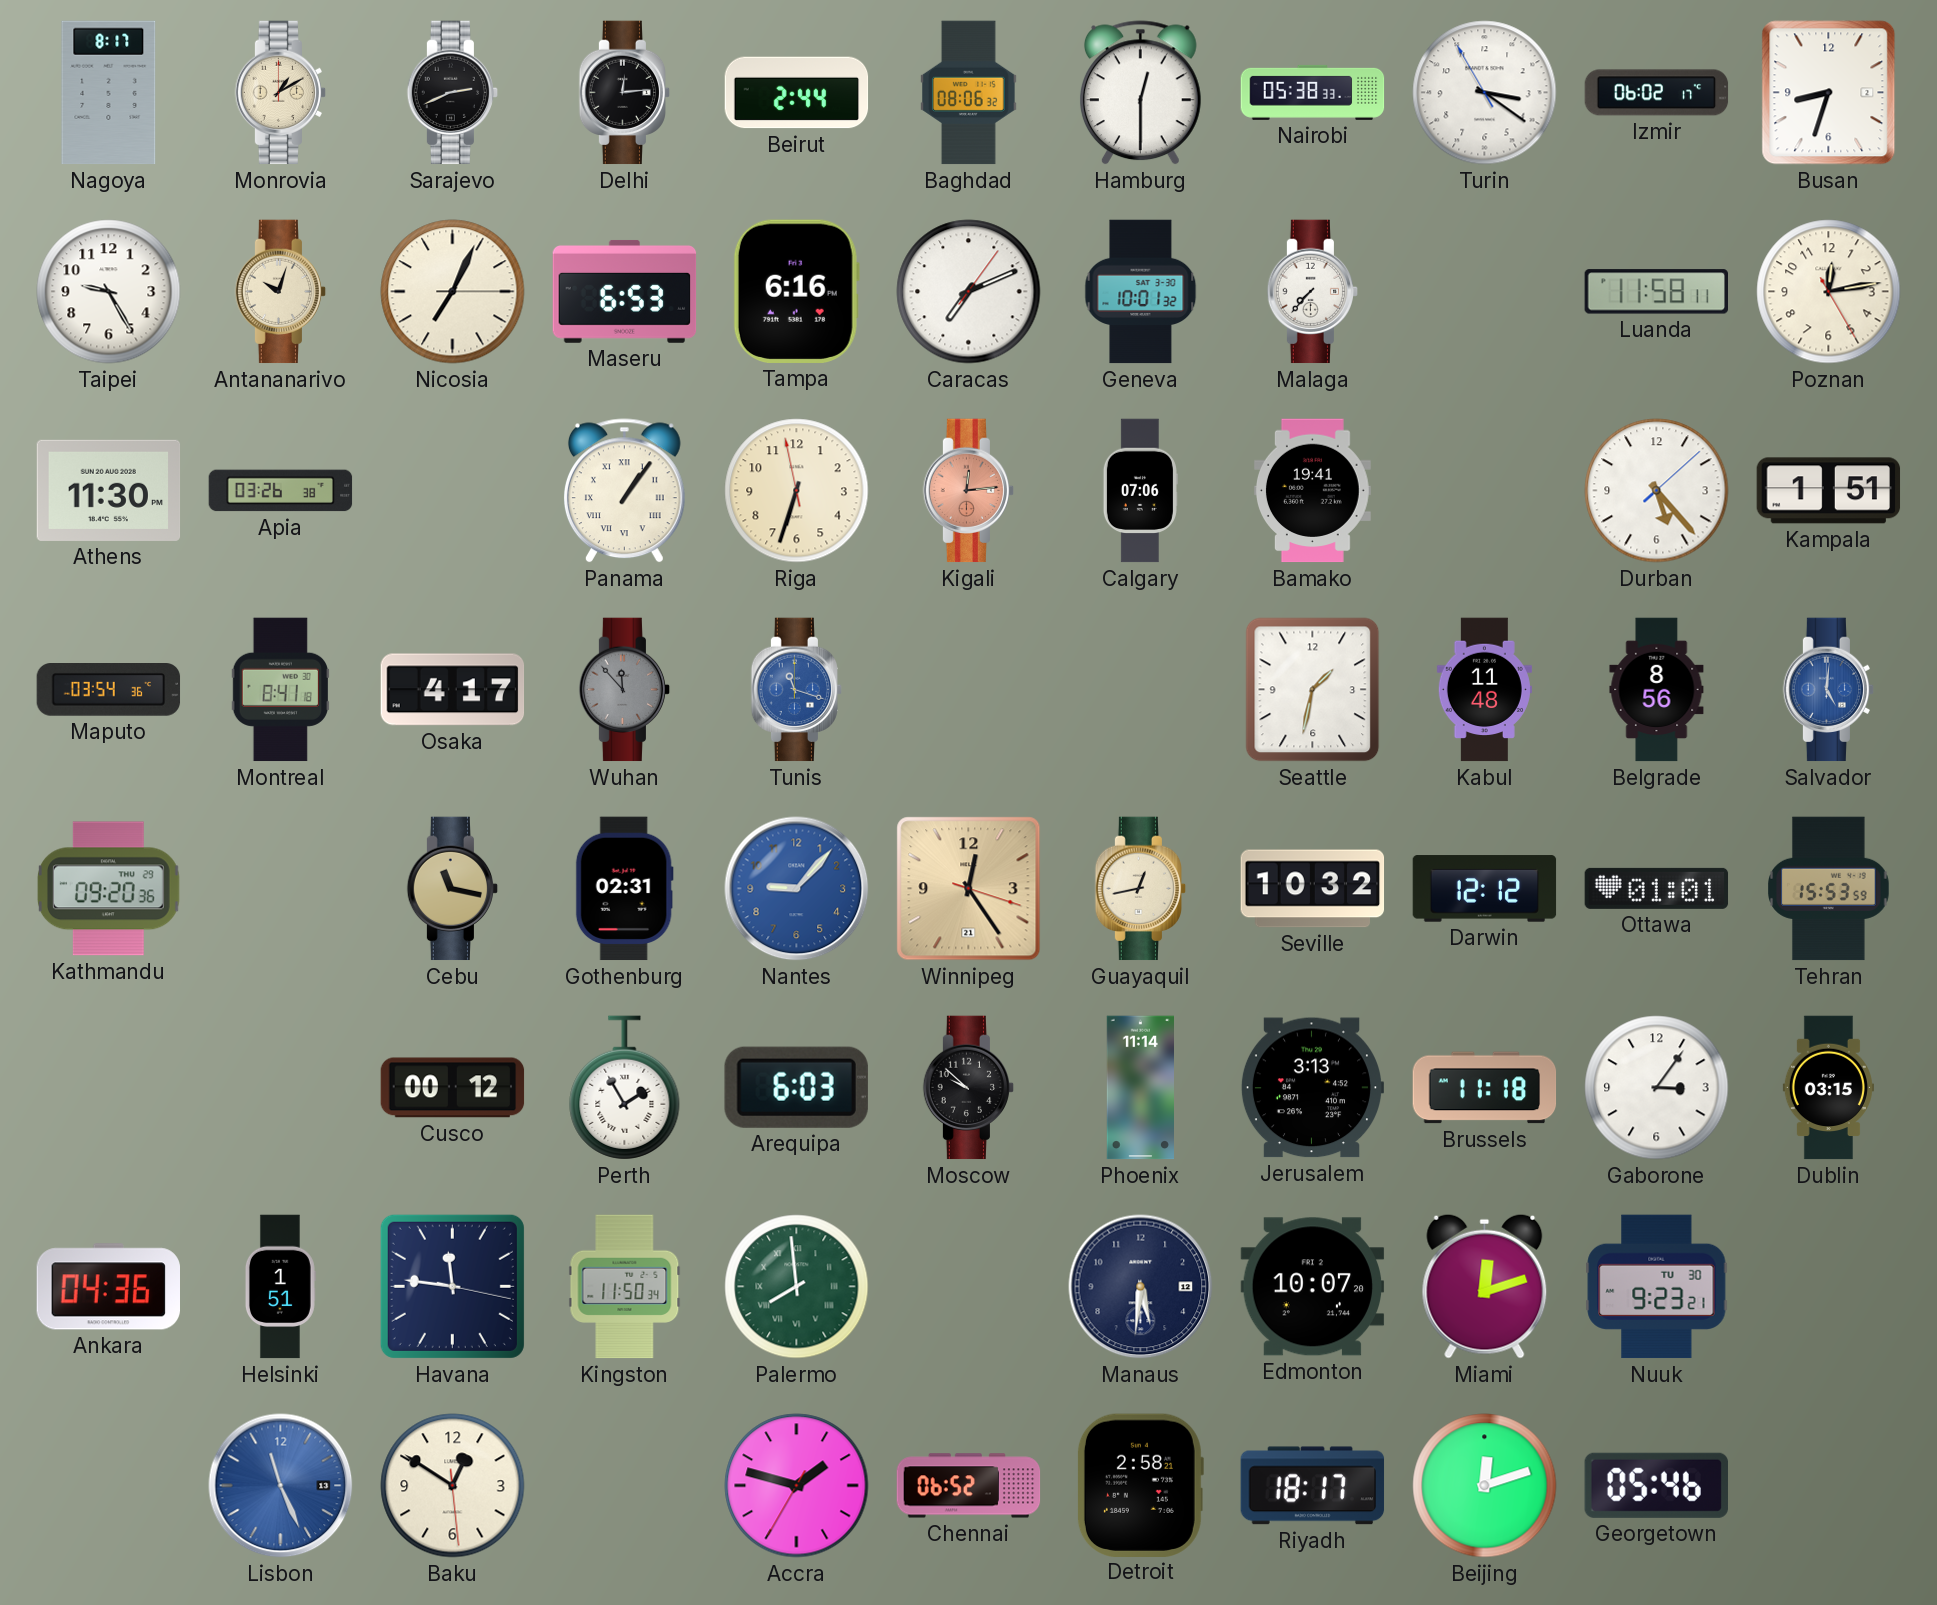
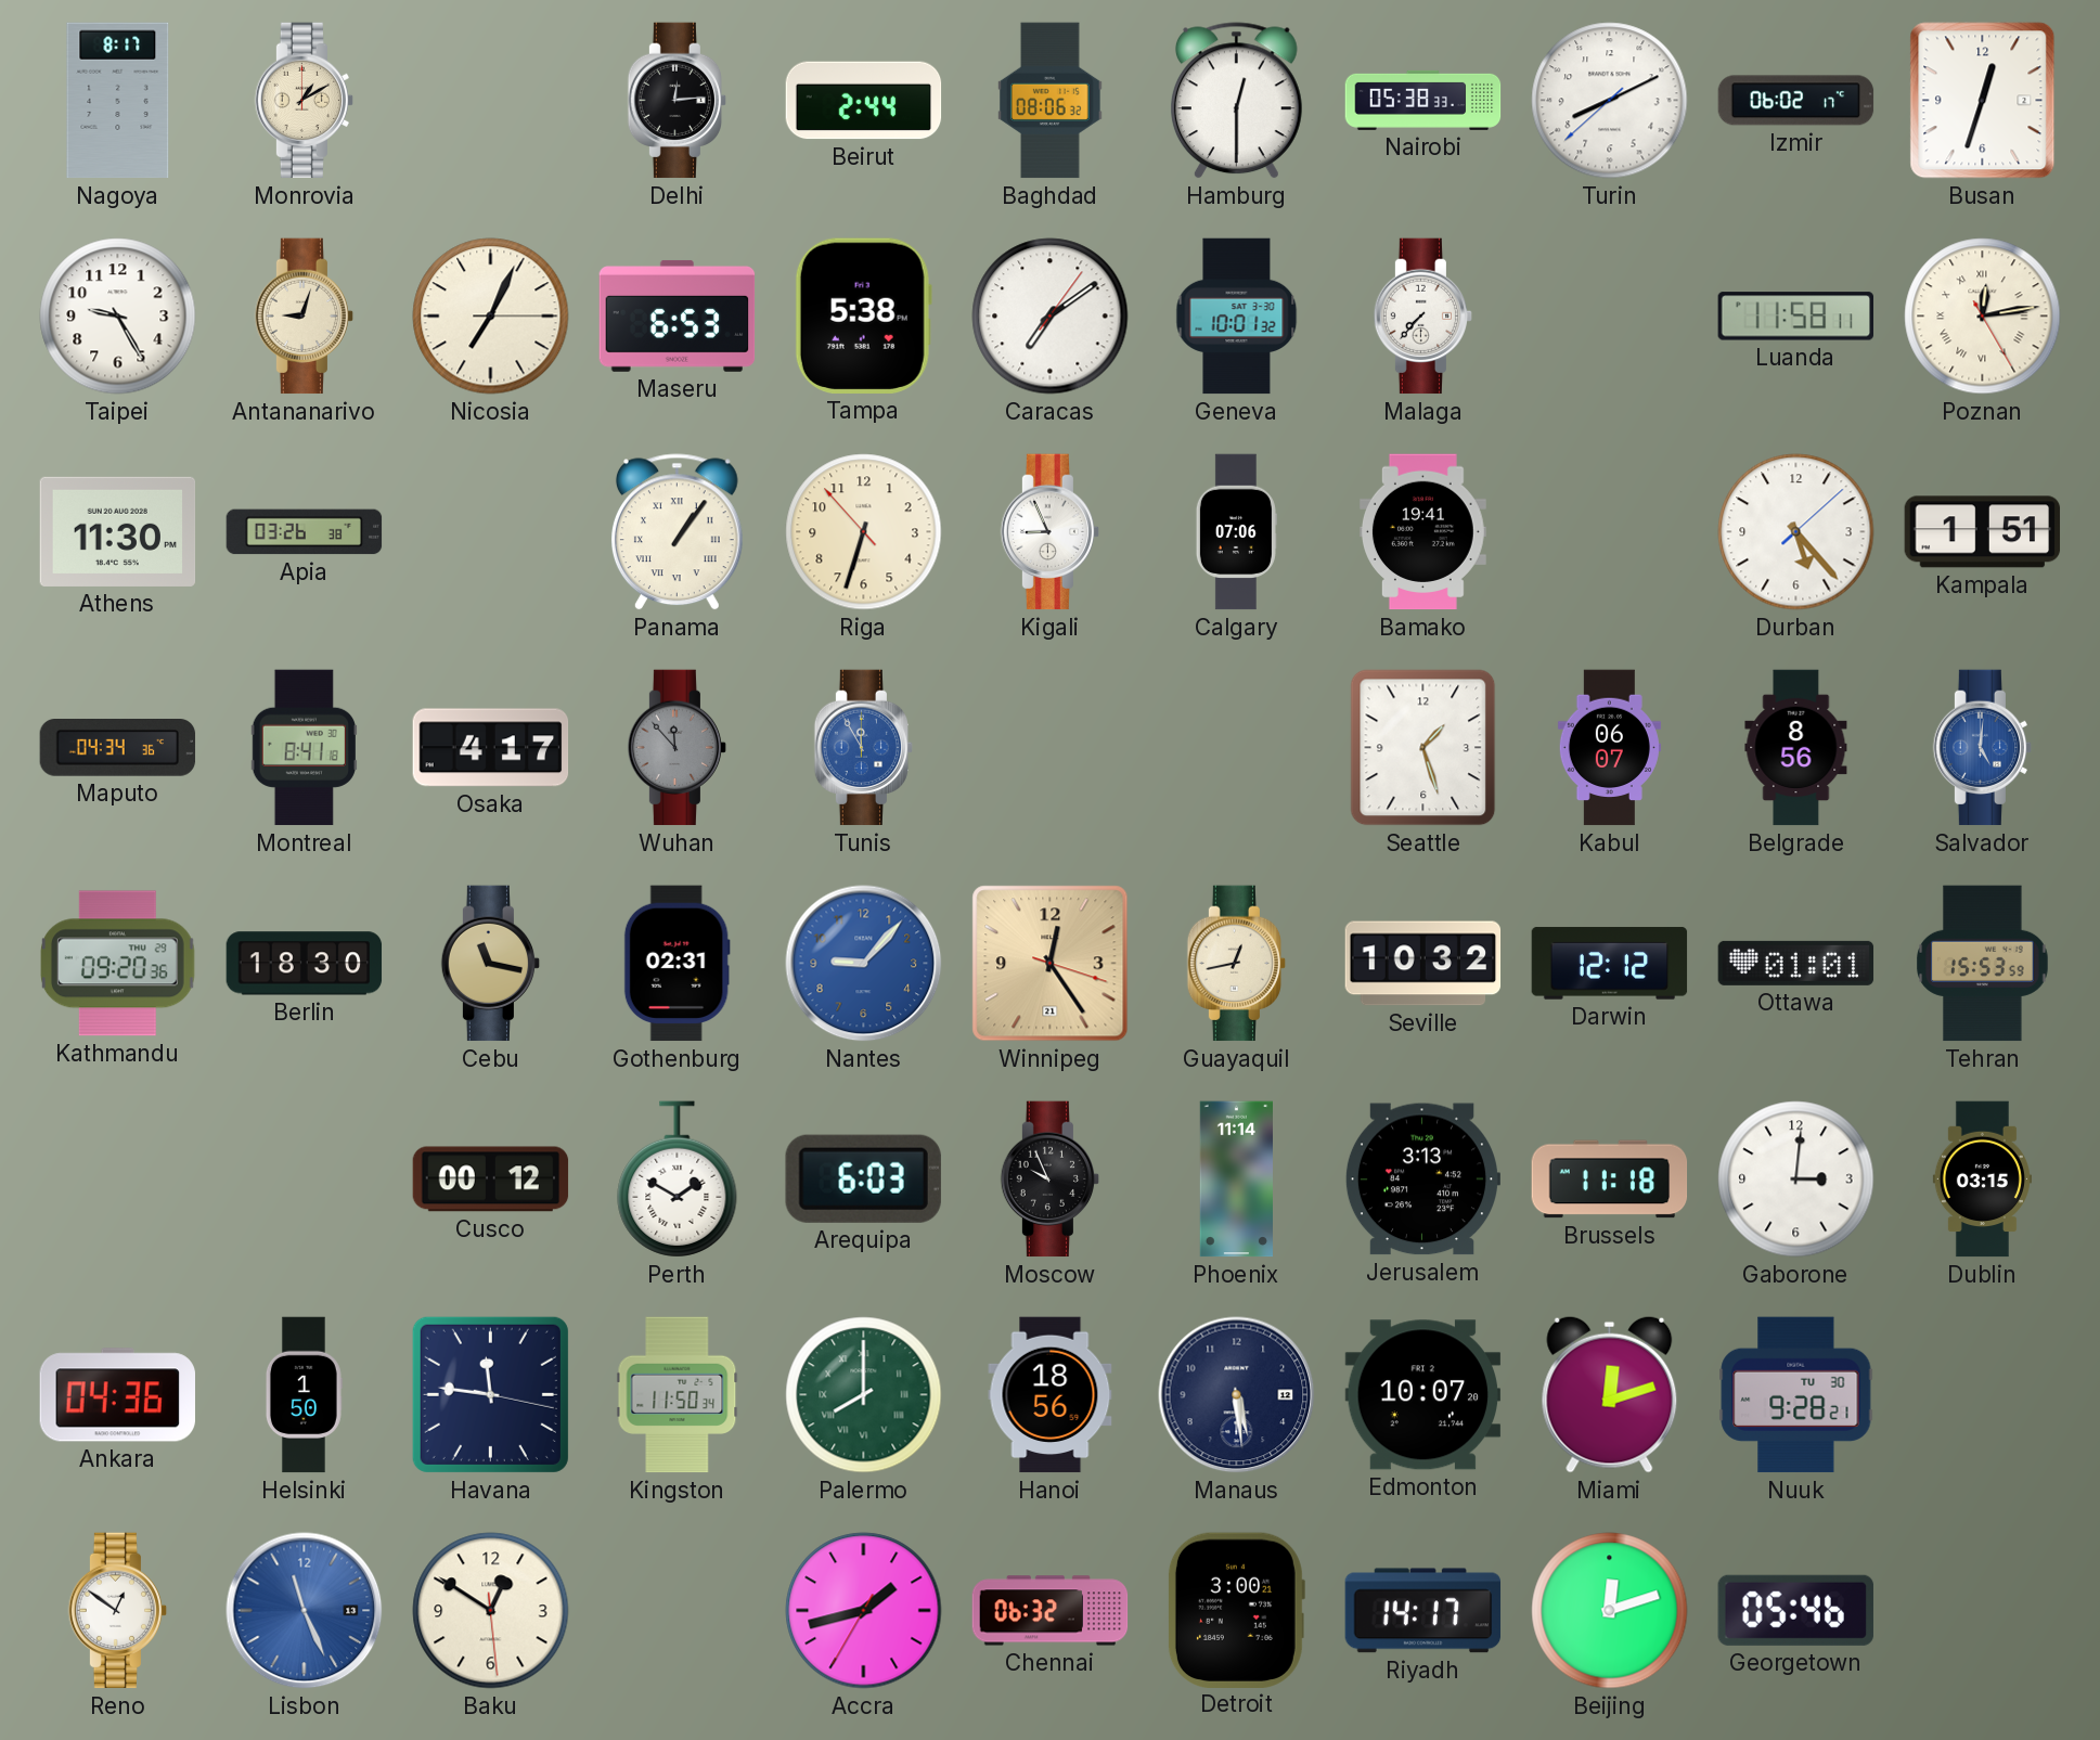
Sarajevo: 2:41 -> none
Turin: 3:20 -> 8:10
Busan: 8:33 -> 12:33
Antananarivo: 10:03 -> 9:03
Tampa: 6:16 -> 5:38
Caracas: 7:11 -> 7:09
Poznan numerals: Arabic -> Roman
Riga: 6:32:58 -> 6:32:53
Kigali: 12:14 -> 8:56
Kigali dial: salmon -> white
Maputo: 03:54 -> 04:34
Tunis: 11:18 -> 11:55
Seattle: 1:32 -> 1:27
Kabul: 11:48 -> 06:07
Berlin: none -> 18:30
Perth: 1:55 -> 1:50
Moscow: 9:52 -> 9:56
Gaborone: 3:06 -> 3:01
Helsinki: 1:51 -> 1:50
Palermo: 7:59 -> 8:00
Hanoi: none -> 18:56
Manaus: 5:31 -> 5:29
Nuuk: 9:23 -> 9:28
Reno: none -> 12:51
Accra: 1:47 -> 1:42
Chennai: 06:52 -> 06:32
Detroit: 2:58 -> 3:00
Riyadh: 18:17 -> 14:17
